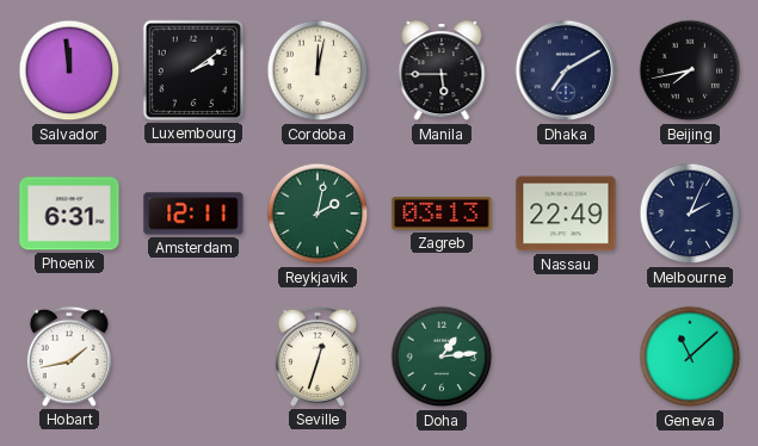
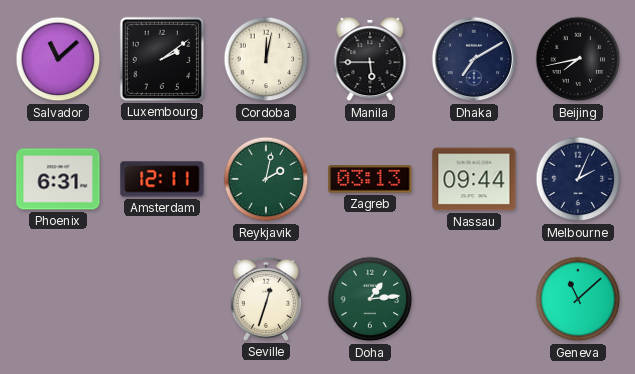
Salvador: 11:59 -> 11:08
Nassau: 22:49 -> 09:44
Hobart: 1:43 -> none
